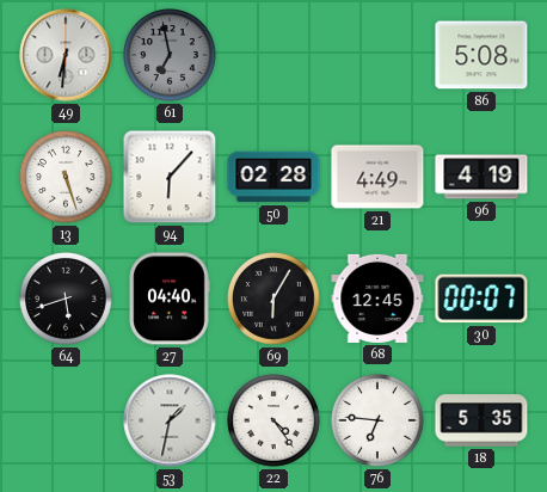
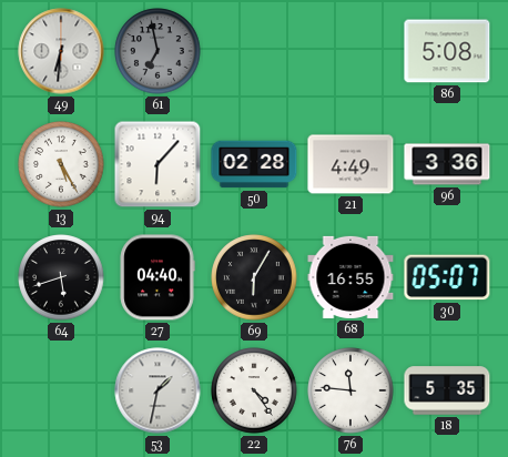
13: 5:27 -> 5:25
96: 4:19 -> 3:36
68: 12:45 -> 16:55
30: 00:07 -> 05:07
76: 6:46 -> 11:46
